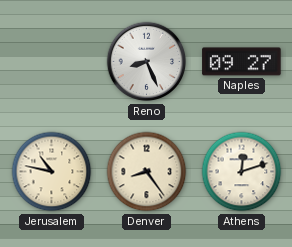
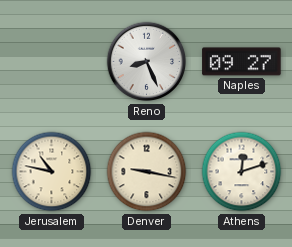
Denver: 8:24 -> 9:17
